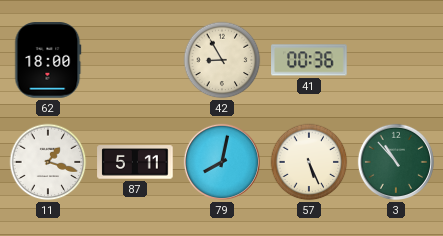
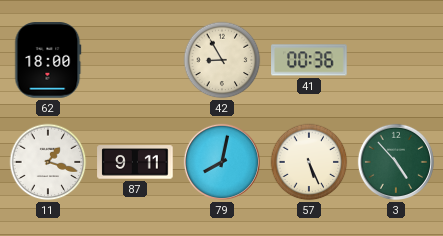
87: 5:11 -> 9:11
3: 10:53 -> 4:53
